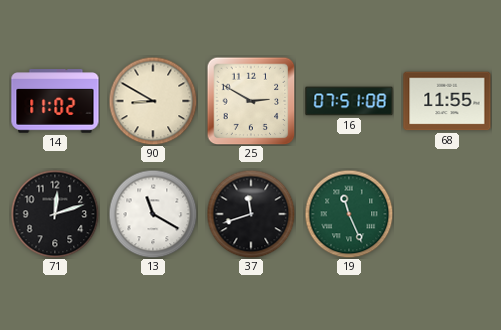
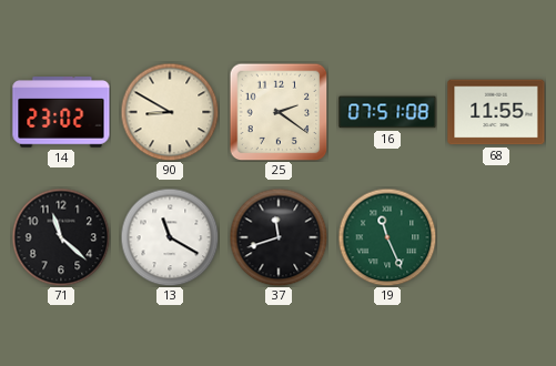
14: 11:02 -> 23:02
25: 2:50 -> 2:21
71: 12:12 -> 11:22
